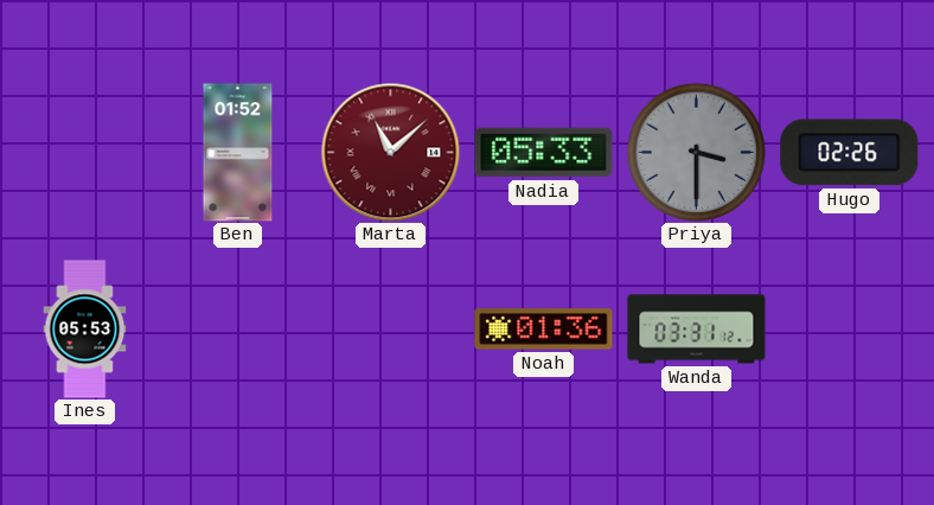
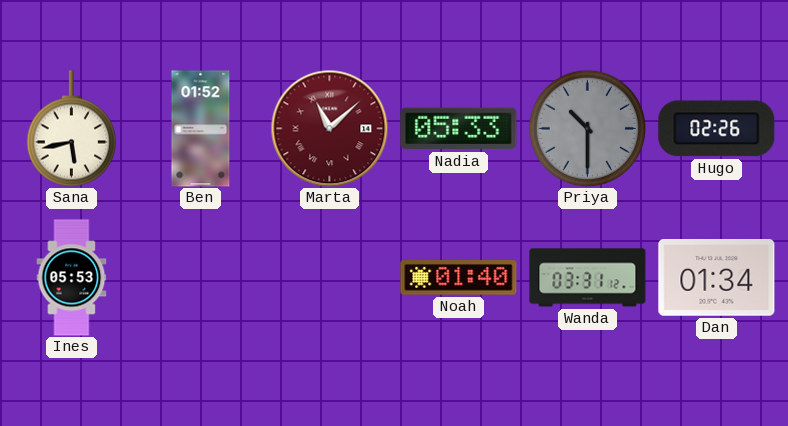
Sana: none -> 5:43
Priya: 3:30 -> 10:30
Noah: 01:36 -> 01:40
Dan: none -> 01:34
